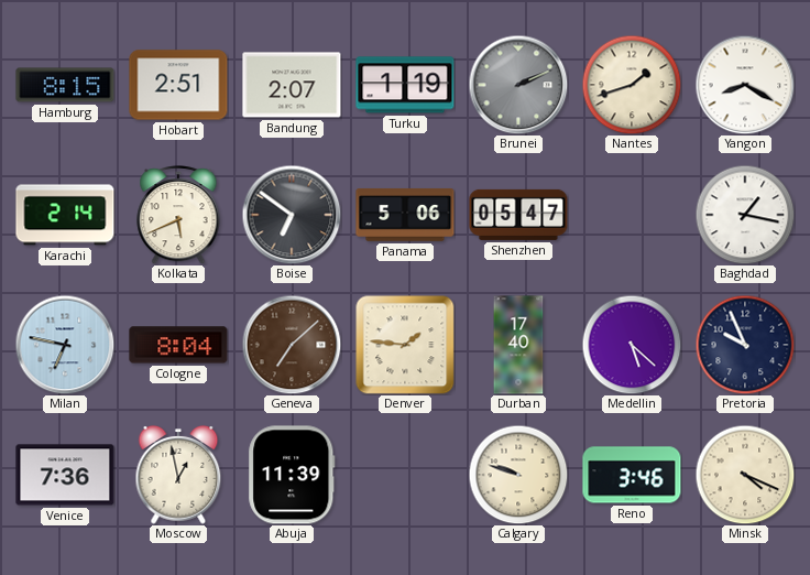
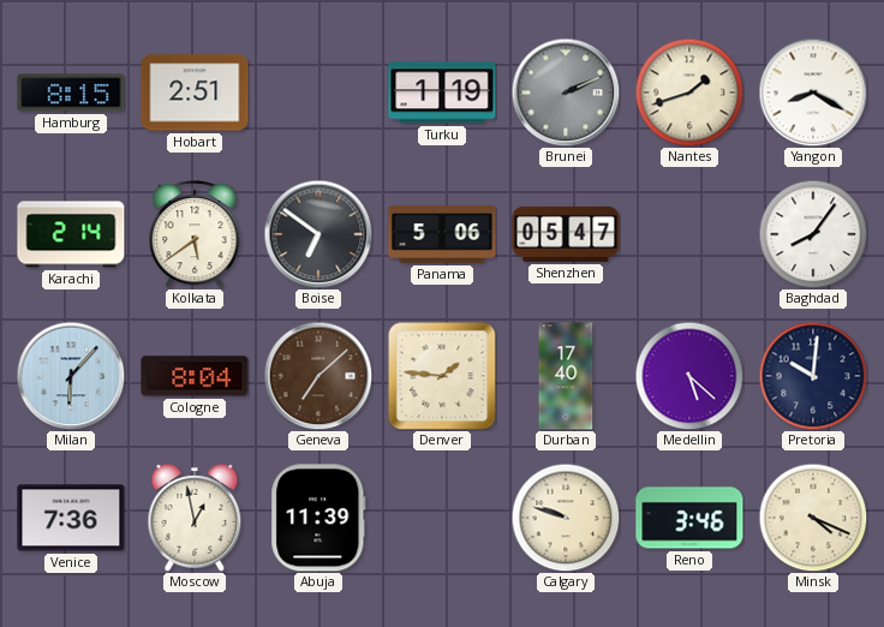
Bandung: 2:07 -> none
Kolkata: 5:41 -> 5:39
Baghdad: 1:17 -> 8:06
Milan: 6:47 -> 6:07
Pretoria: 9:56 -> 10:01
